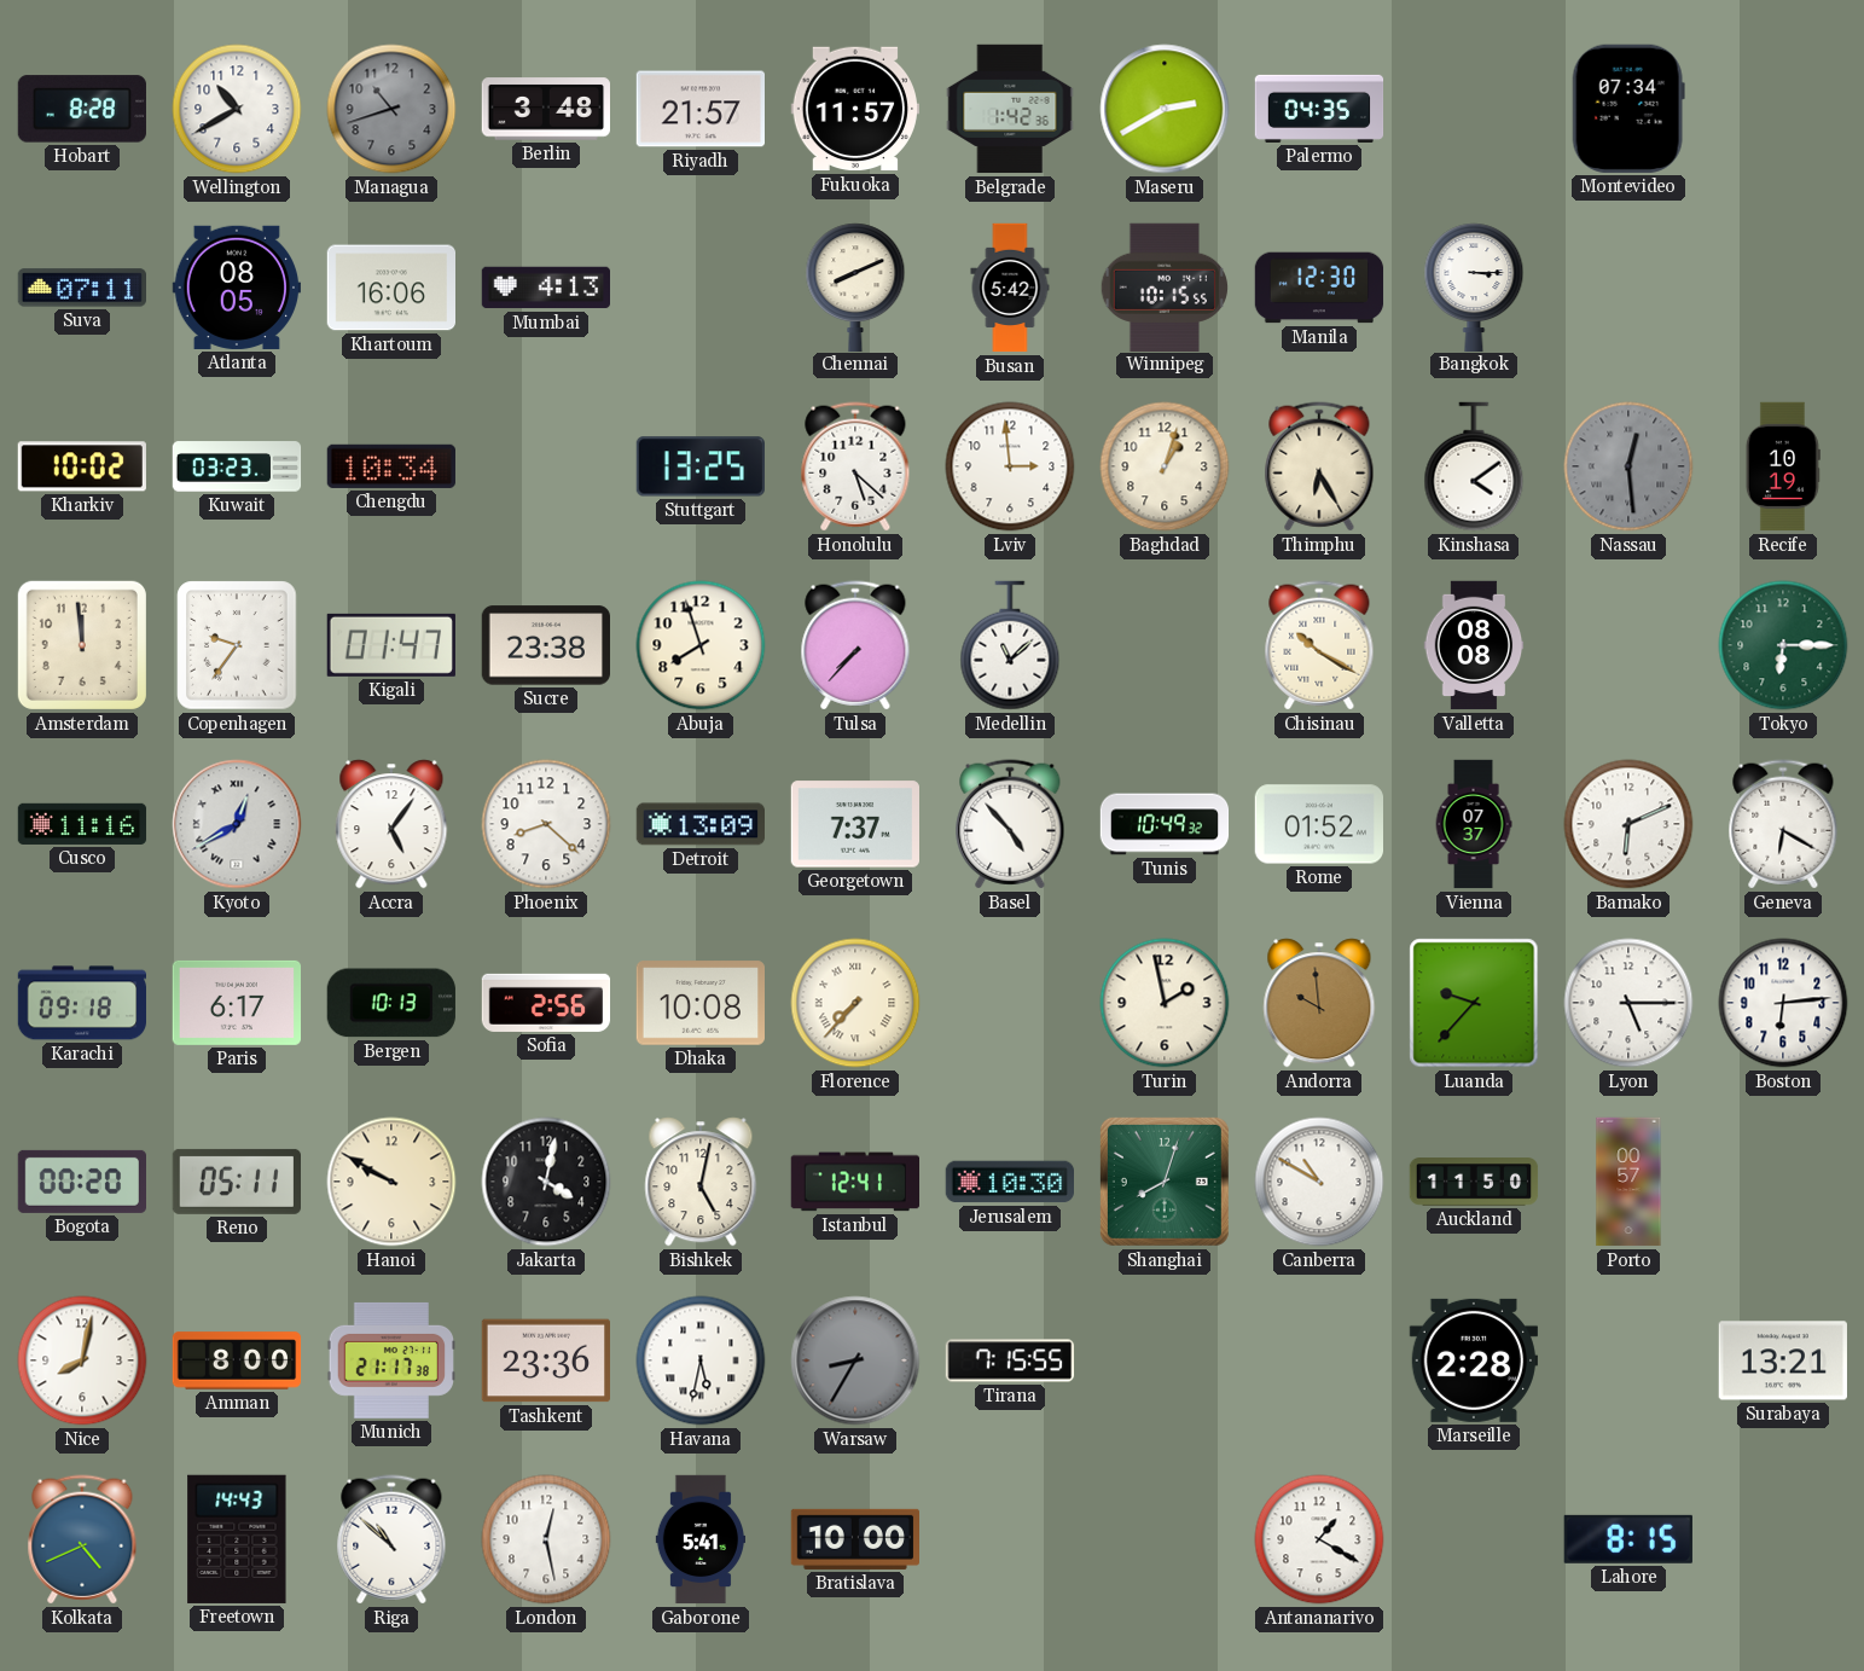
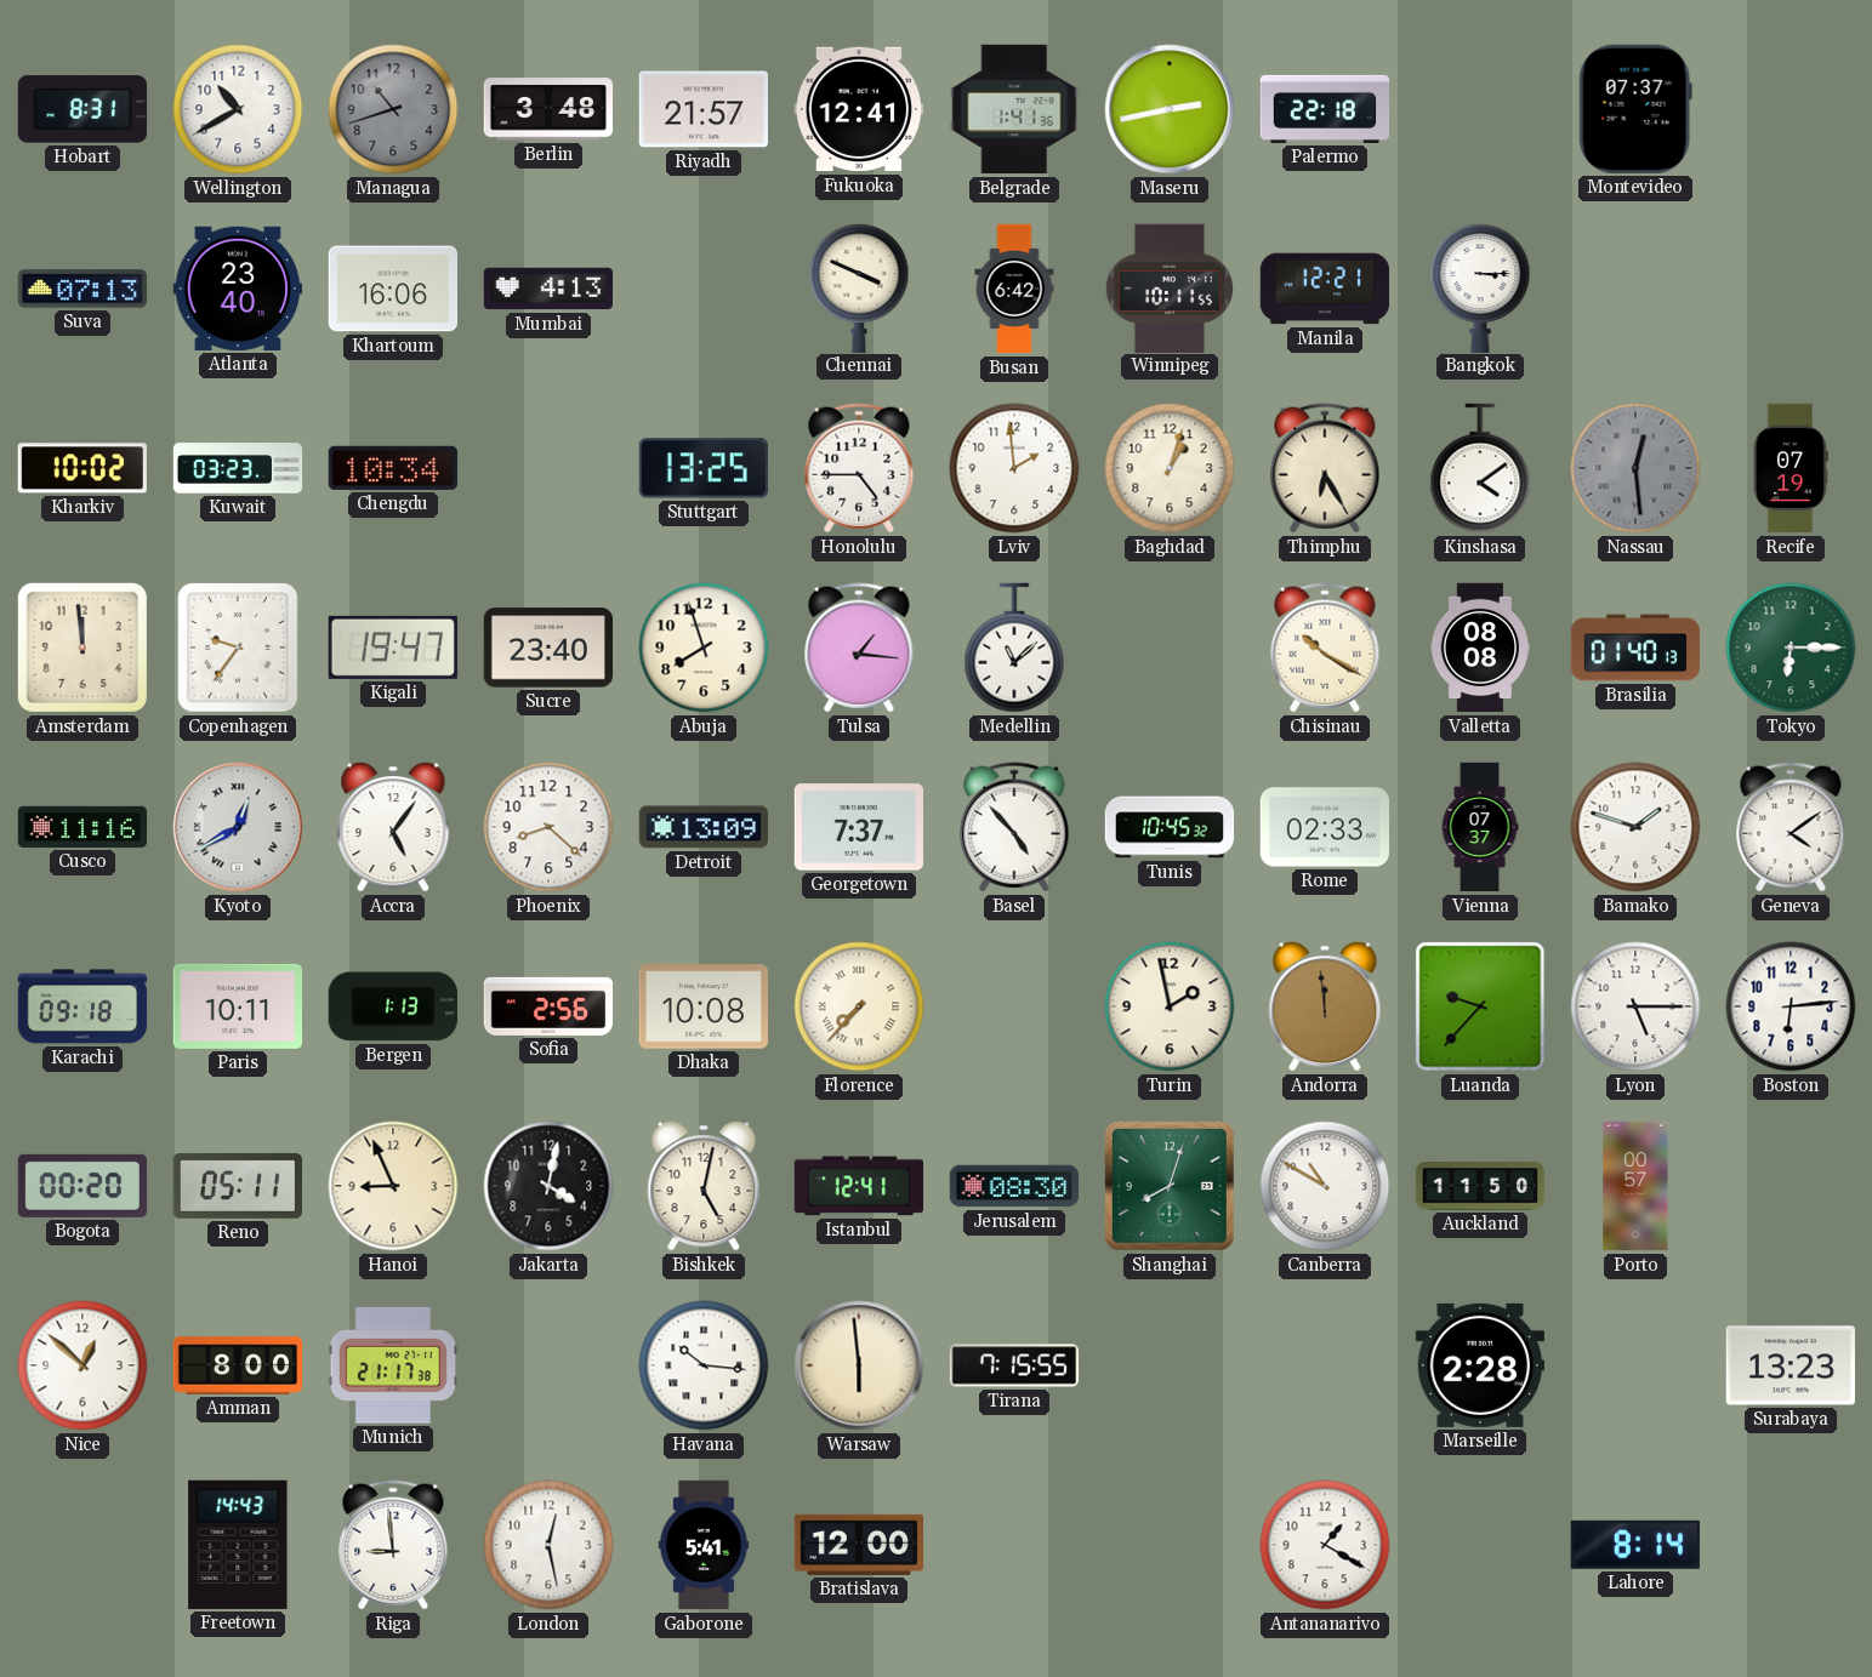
Hobart: 8:28 -> 8:31
Fukuoka: 11:57 -> 12:41
Belgrade: 1:42 -> 1:41
Maseru: 2:40 -> 2:43
Palermo: 04:35 -> 22:18
Montevideo: 07:34 -> 07:37
Suva: 07:11 -> 07:13
Atlanta: 08:05 -> 23:40
Chennai: 8:11 -> 3:49
Busan: 5:42 -> 6:42
Winnipeg: 10:15 -> 10:11
Manila: 12:30 -> 12:21
Honolulu: 5:22 -> 4:45
Lviv: 2:59 -> 1:59
Recife: 10:19 -> 07:19
Kigali: 01:47 -> 19:47
Sucre: 23:38 -> 23:40
Tulsa: 7:37 -> 1:16
Brasilia: none -> 01:40
Tunis: 10:49 -> 10:45
Rome: 01:52 -> 02:33
Bamako: 6:11 -> 1:48
Geneva: 6:20 -> 4:09
Paris: 6:17 -> 10:11
Bergen: 10:13 -> 1:13
Andorra: 9:59 -> 11:59
Hanoi: 9:50 -> 8:56
Jerusalem: 10:30 -> 08:30
Nice: 8:02 -> 12:52
Tashkent: 23:36 -> none
Havana: 5:32 -> 10:16
Warsaw: 8:35 -> 5:59
Warsaw dial: grey -> cream
Surabaya: 13:21 -> 13:23
Kolkata: 4:41 -> none
Riga: 10:52 -> 8:59
Bratislava: 10:00 -> 12:00
Lahore: 8:15 -> 8:14
